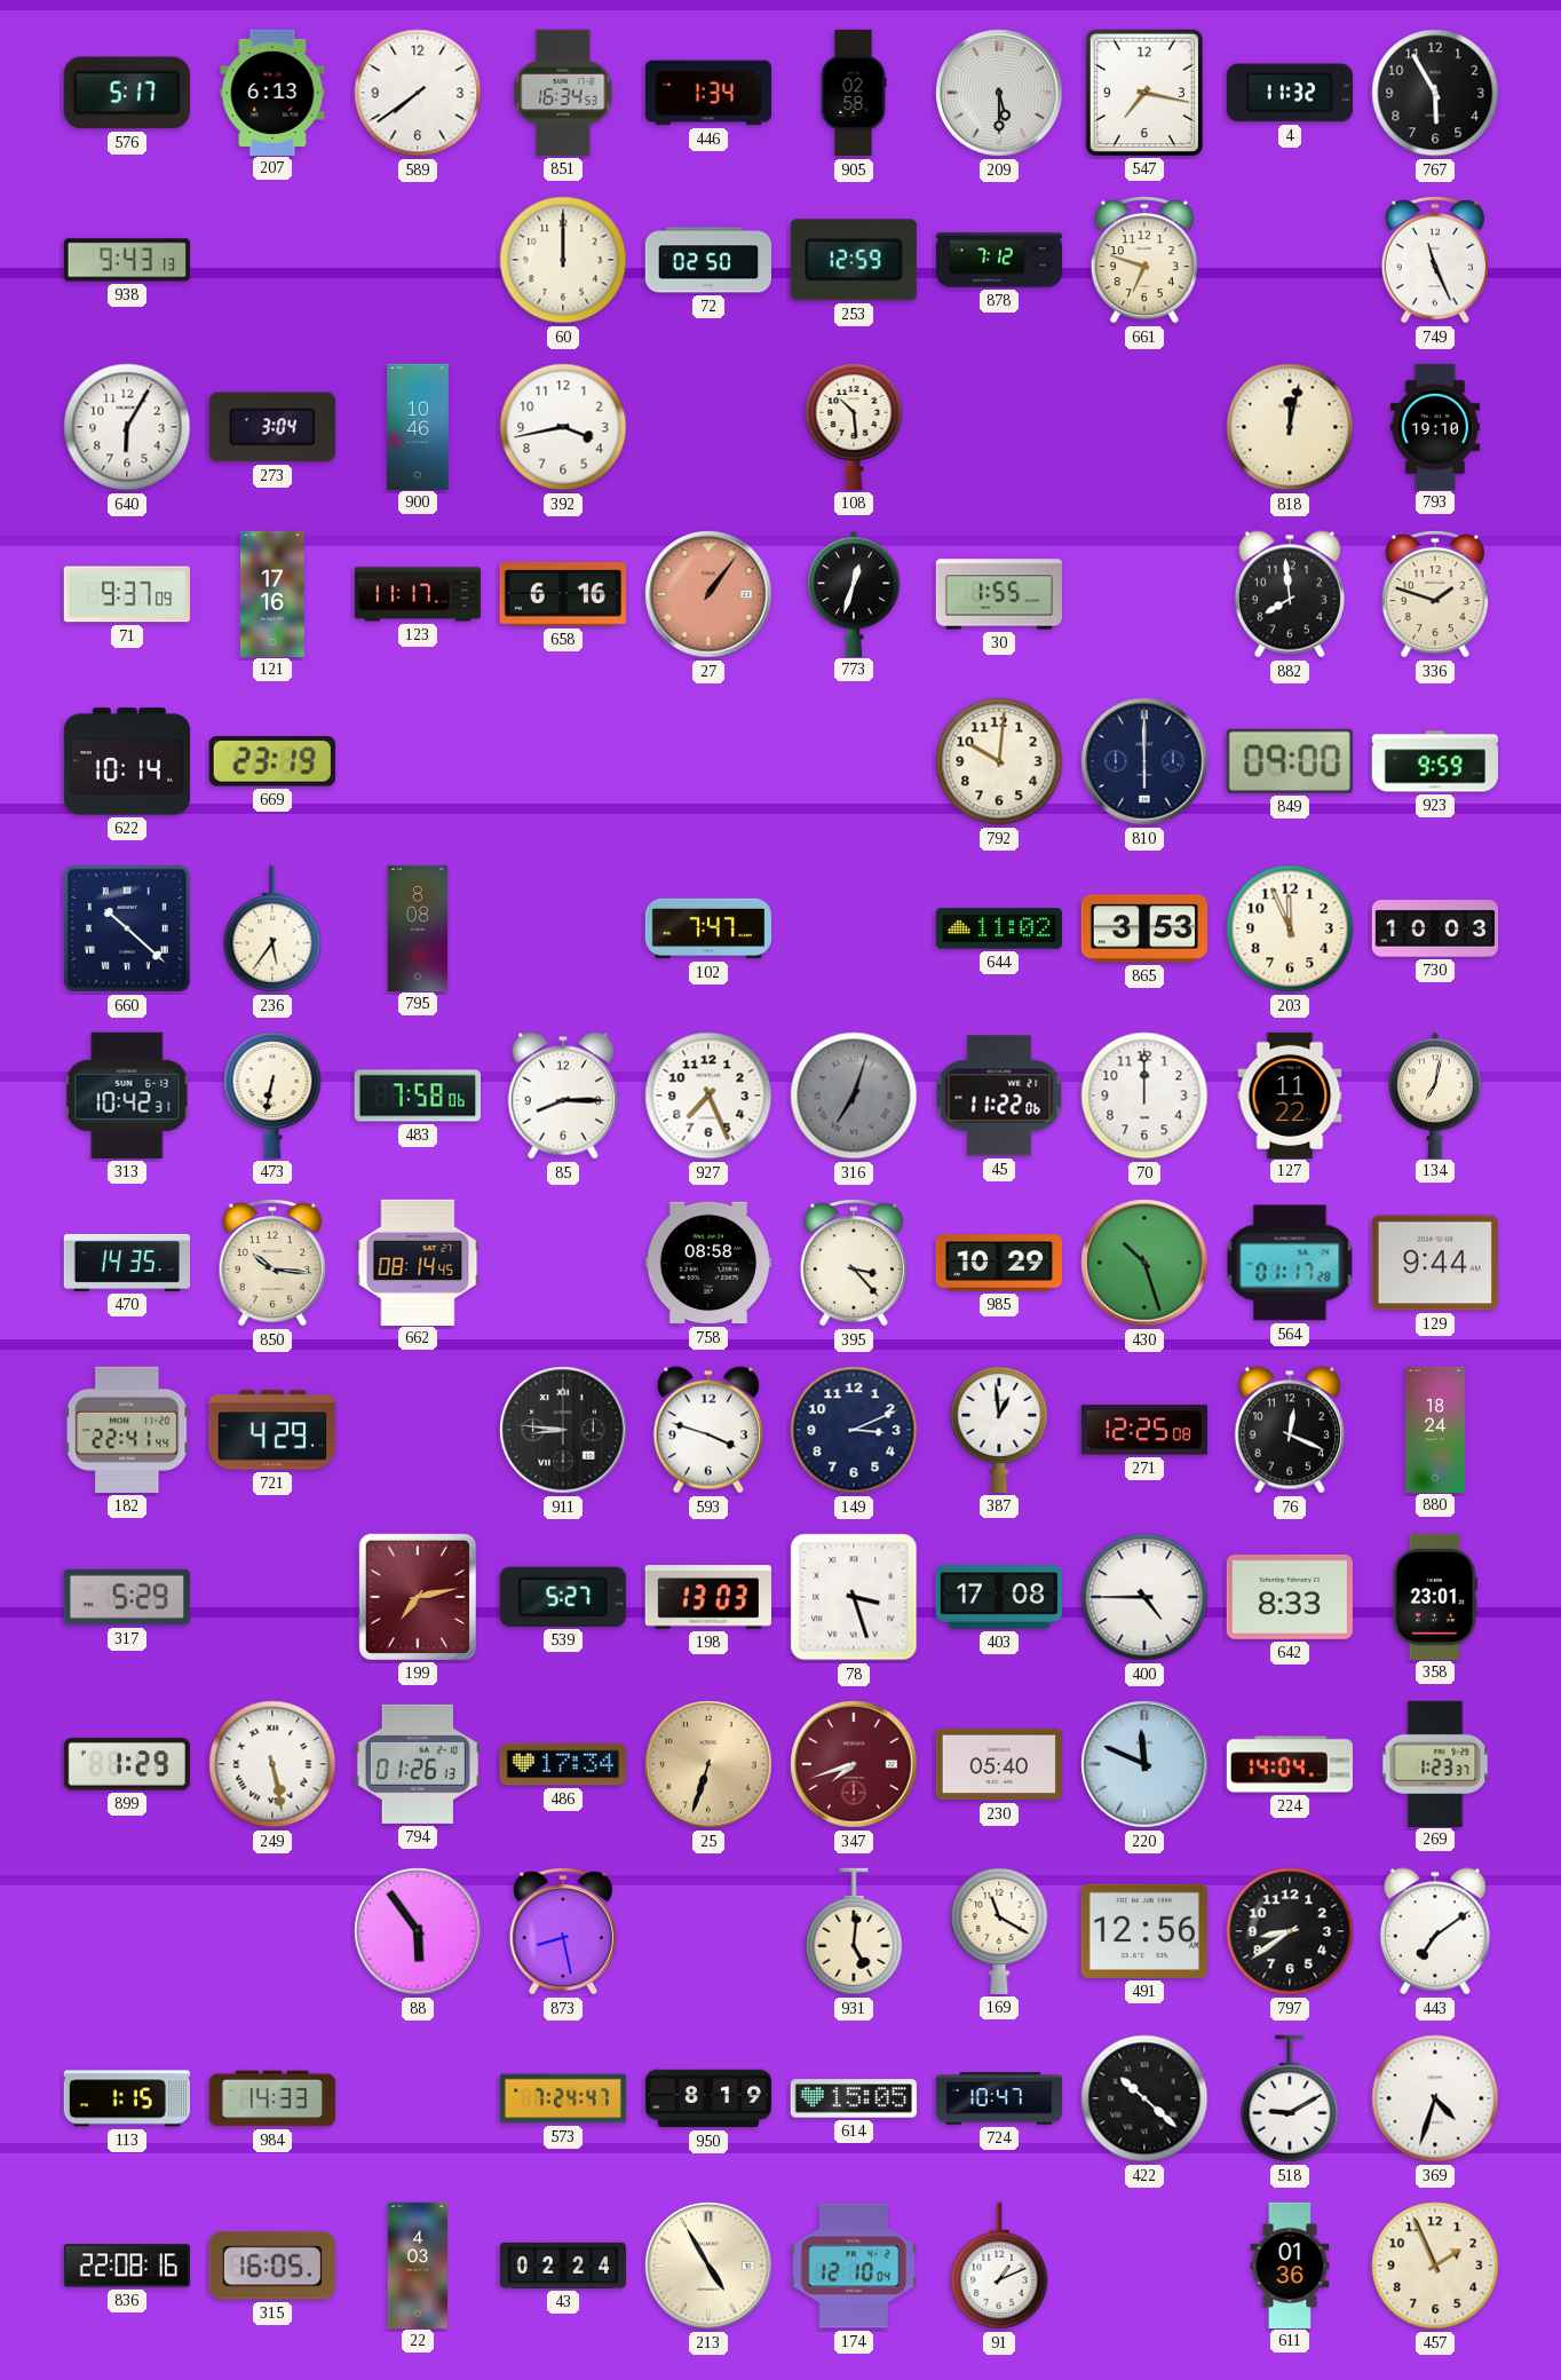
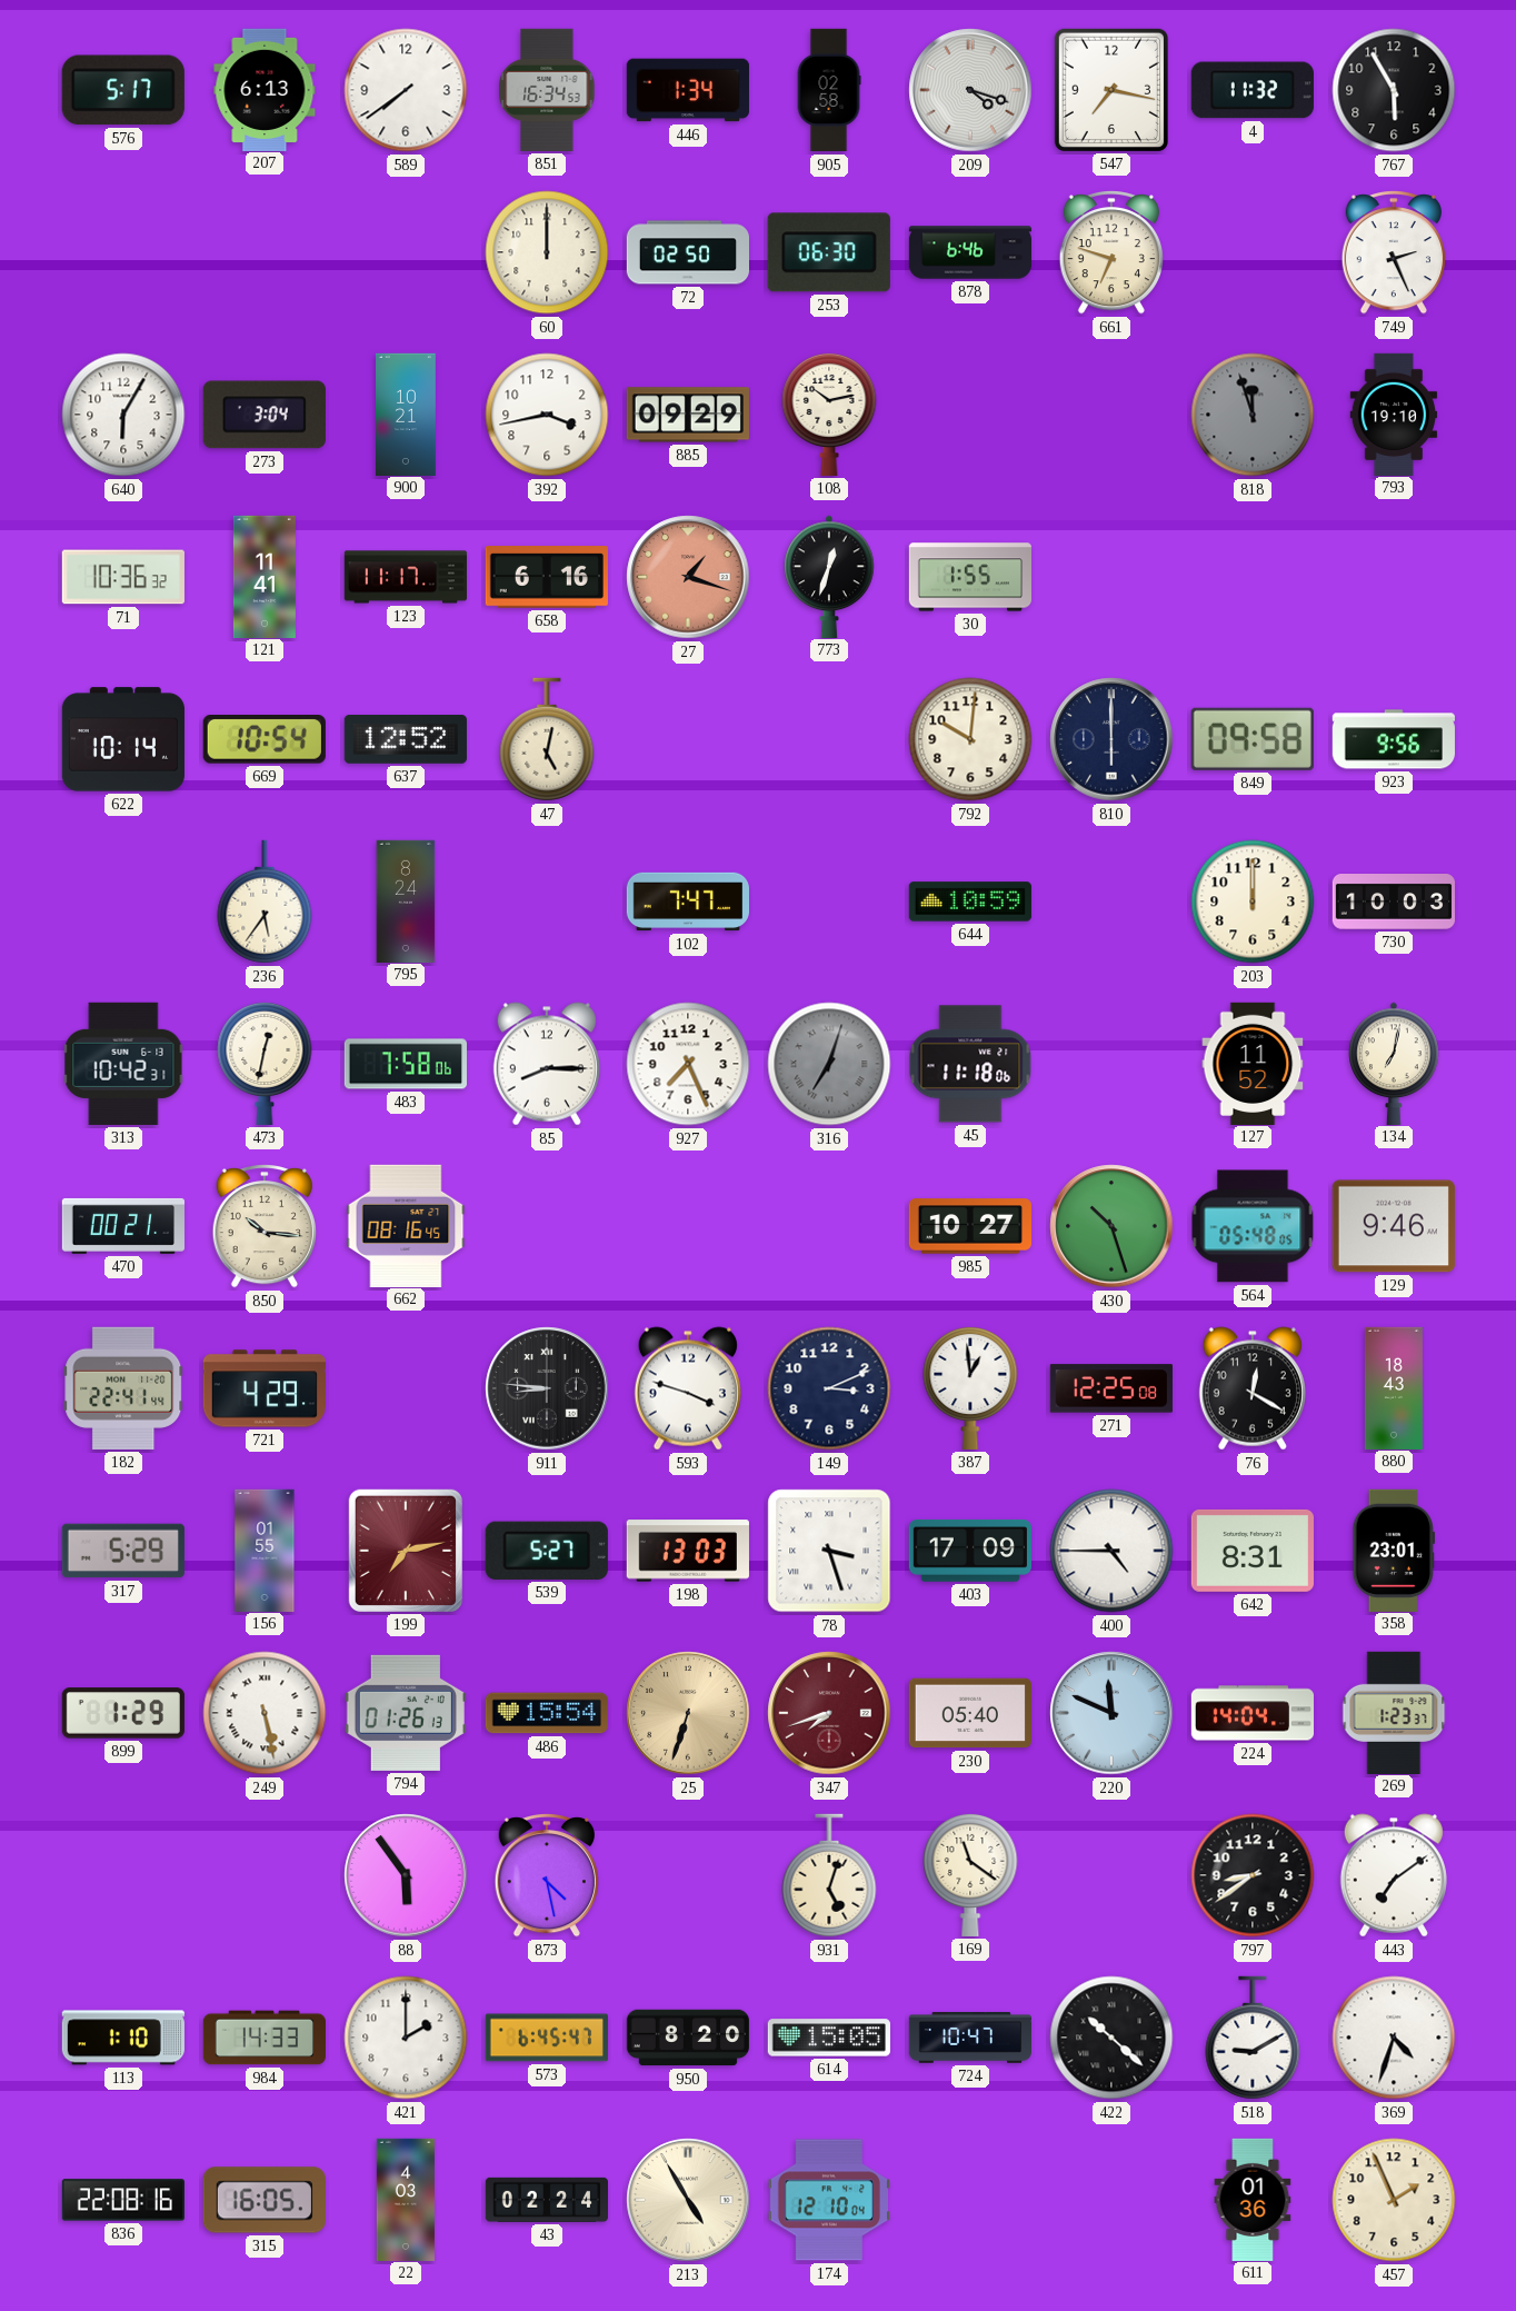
209: 5:30 -> 4:18
938: 9:43 -> none
253: 12:59 -> 06:30
878: 7:12 -> 6:46
749: 11:26 -> 2:26
900: 10:46 -> 10:21
885: none -> 09:29
108: 10:29 -> 10:13
818: 12:02 -> 11:57
818 dial: cream -> grey
71: 9:37 -> 10:36
121: 17:16 -> 11:41
27: 1:06 -> 1:18
882: 7:59 -> none
336: 1:48 -> none
669: 23:19 -> 10:54
637: none -> 12:52
47: none -> 5:02
849: 09:00 -> 09:58
923: 9:59 -> 9:56
660: 10:22 -> none
795: 8:08 -> 8:24
644: 11:02 -> 10:59
865: 3:53 -> none
203: 11:56 -> 12:00
473: 6:32 -> 12:32
45: 11:22 -> 11:18
70: 12:00 -> none
127: 11:22 -> 11:52
470: 14:35 -> 00:21
662: 08:14 -> 08:16
758: 08:58 -> none
395: 3:23 -> none
985: 10:29 -> 10:27
564: 01:17 -> 05:48
129: 9:44 -> 9:46
76: 12:19 -> 12:20
880: 18:24 -> 18:43
156: none -> 01:55
403: 17:08 -> 17:09
642: 8:33 -> 8:31
486: 17:34 -> 15:54
873: 8:28 -> 4:28
931: 5:01 -> 5:03
169: 11:20 -> 11:21
491: 12:56 -> none
113: 1:15 -> 1:10
421: none -> 2:00
573: 7:24 -> 6:45
950: 8:19 -> 8:20
91: 1:11 -> none
